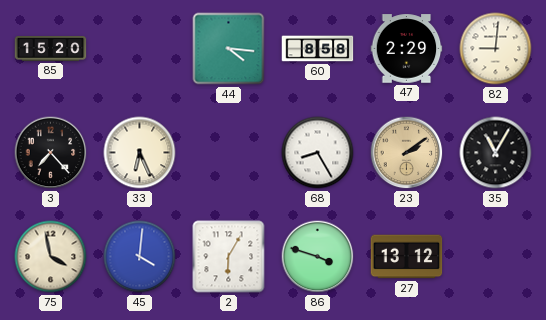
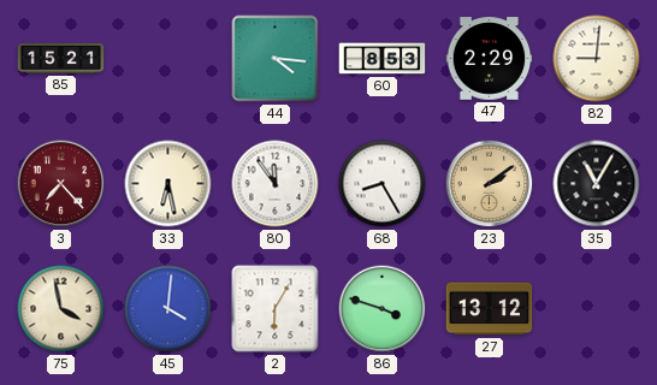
85: 15:20 -> 15:21
60: 8:58 -> 8:53
3 dial: black -> burgundy
33: 6:26 -> 6:28
80: none -> 11:54
